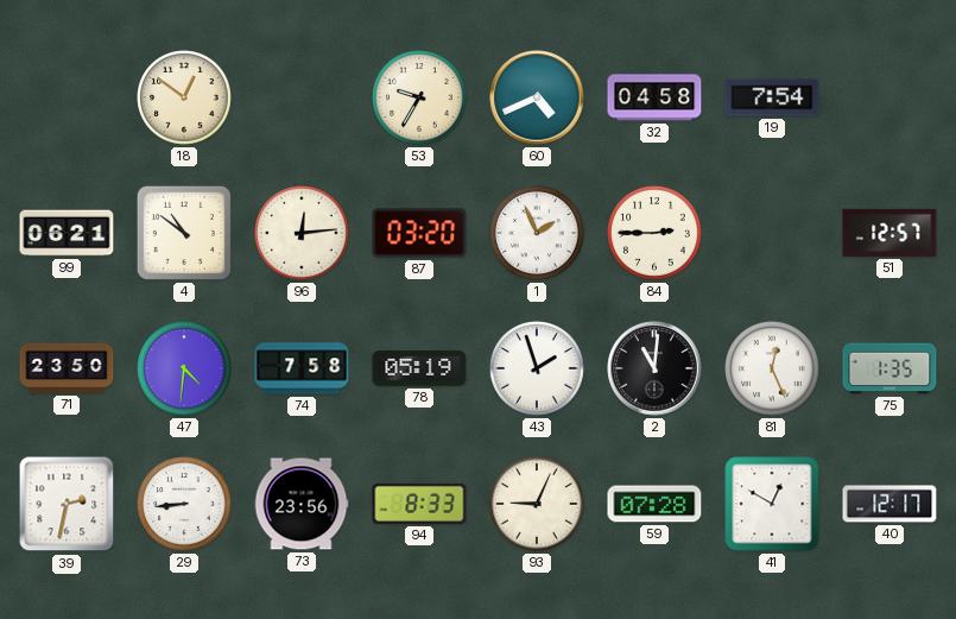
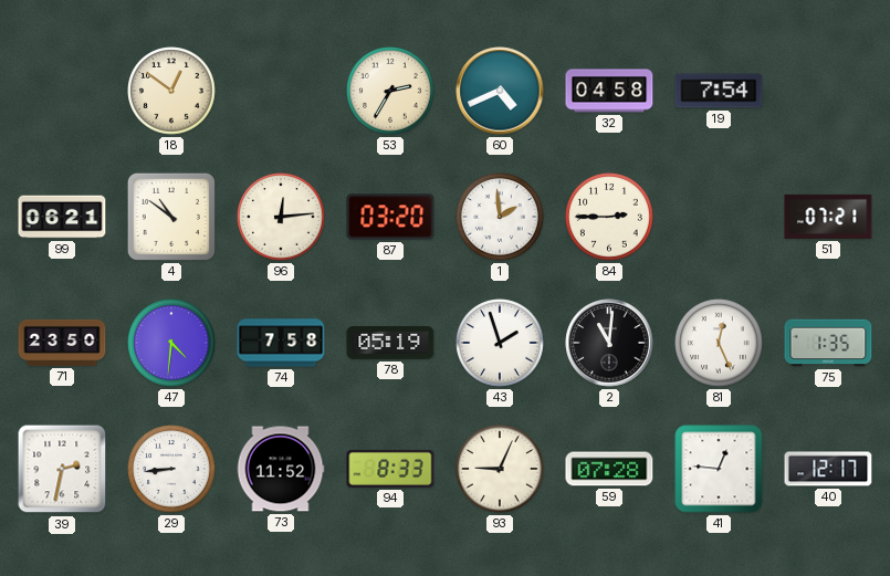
53: 9:35 -> 2:35
1: 1:56 -> 1:59
51: 12:57 -> 07:21
73: 23:56 -> 11:52
41: 12:50 -> 12:46
